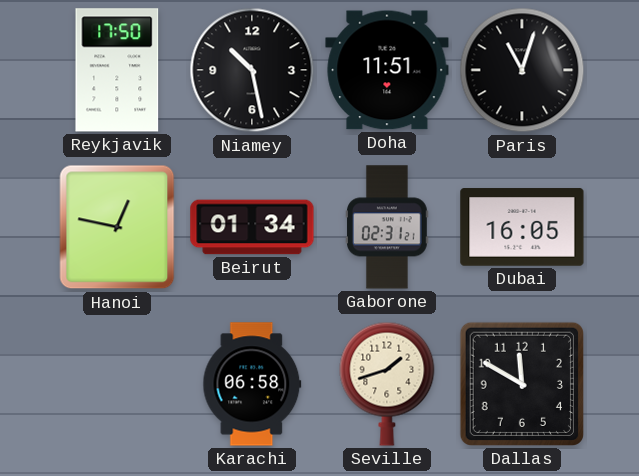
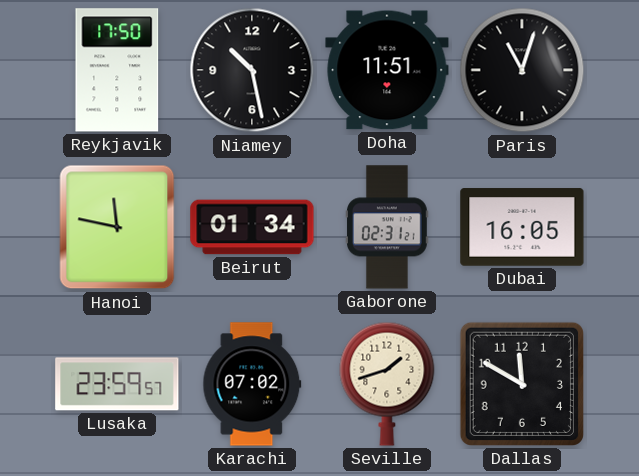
Hanoi: 12:47 -> 11:47
Lusaka: none -> 23:59
Karachi: 06:58 -> 07:02
